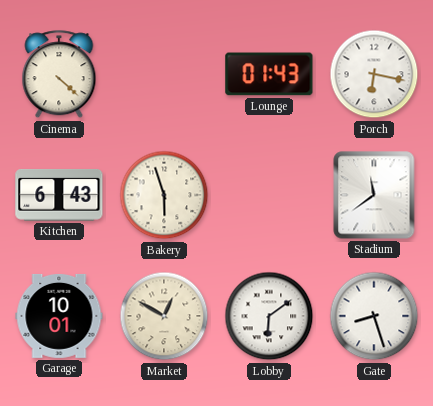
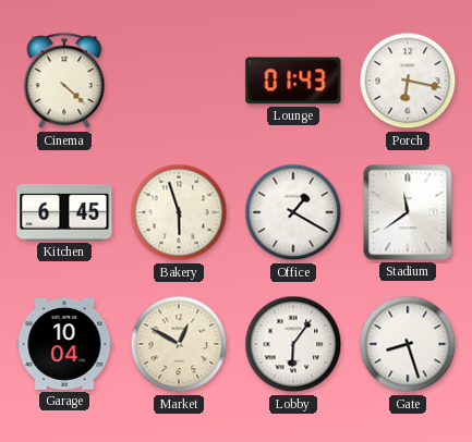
Kitchen: 6:43 -> 6:45
Office: none -> 1:20
Garage: 10:01 -> 10:04
Lobby: 6:09 -> 6:06
